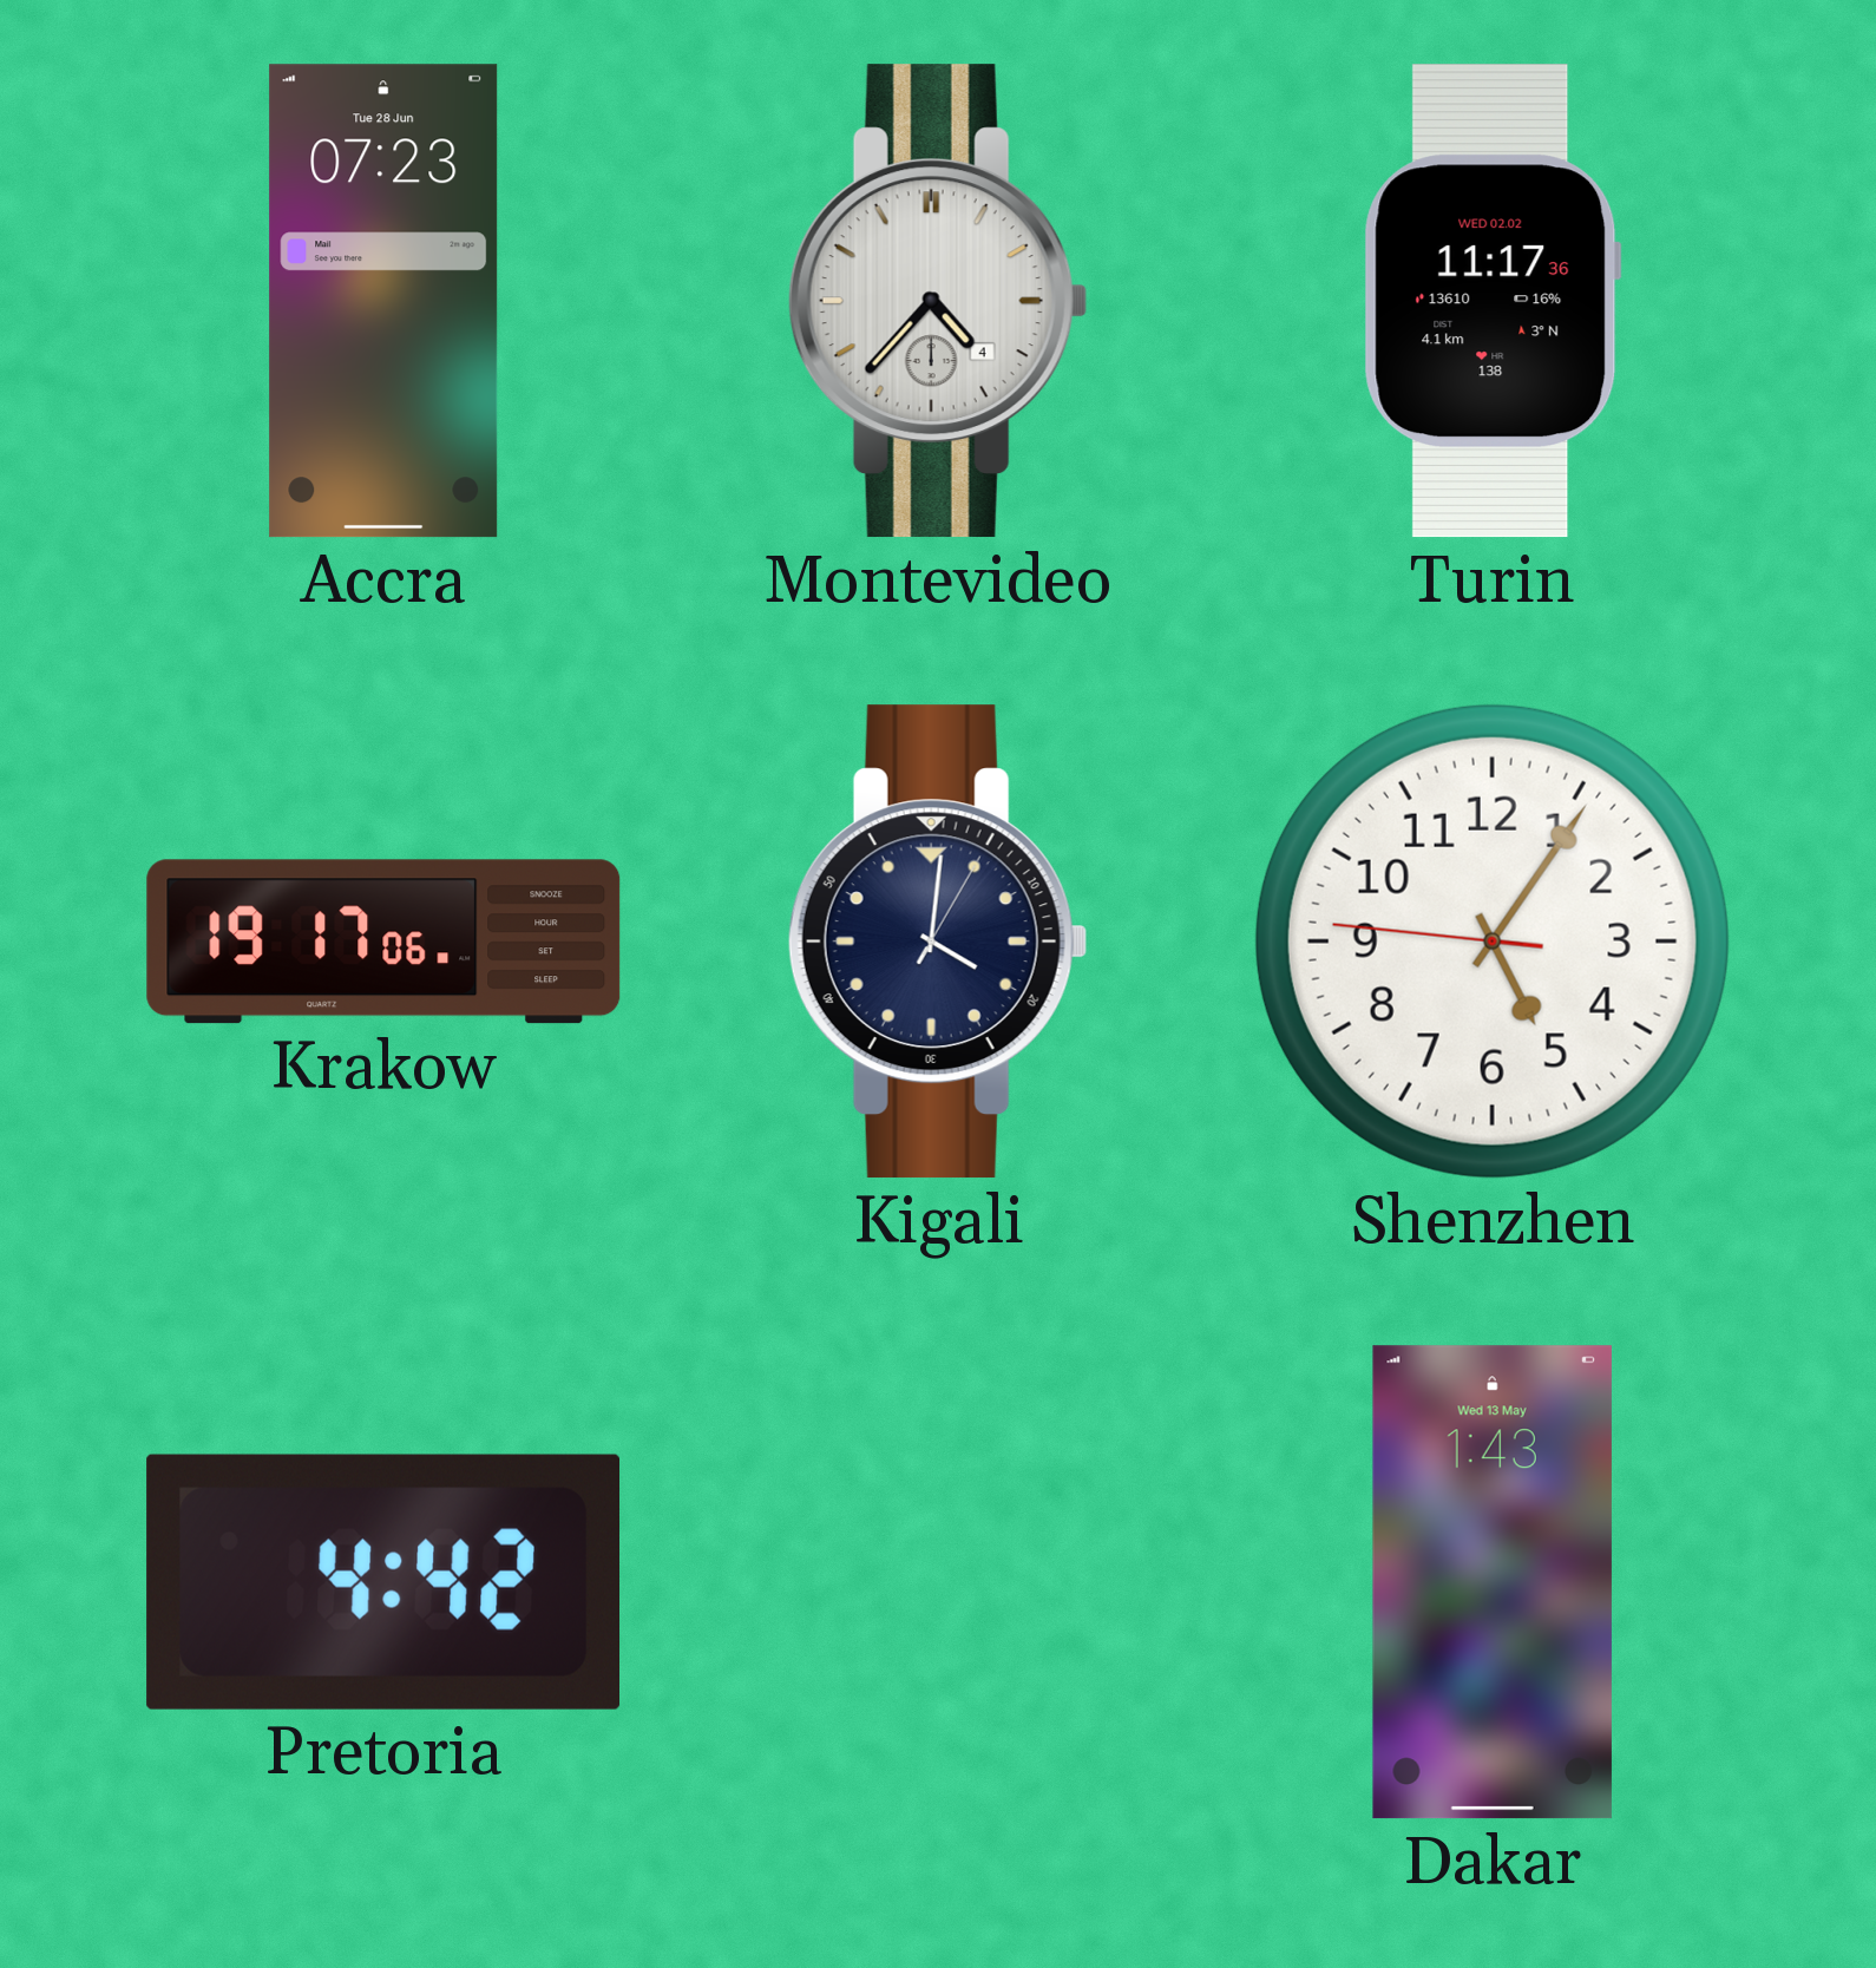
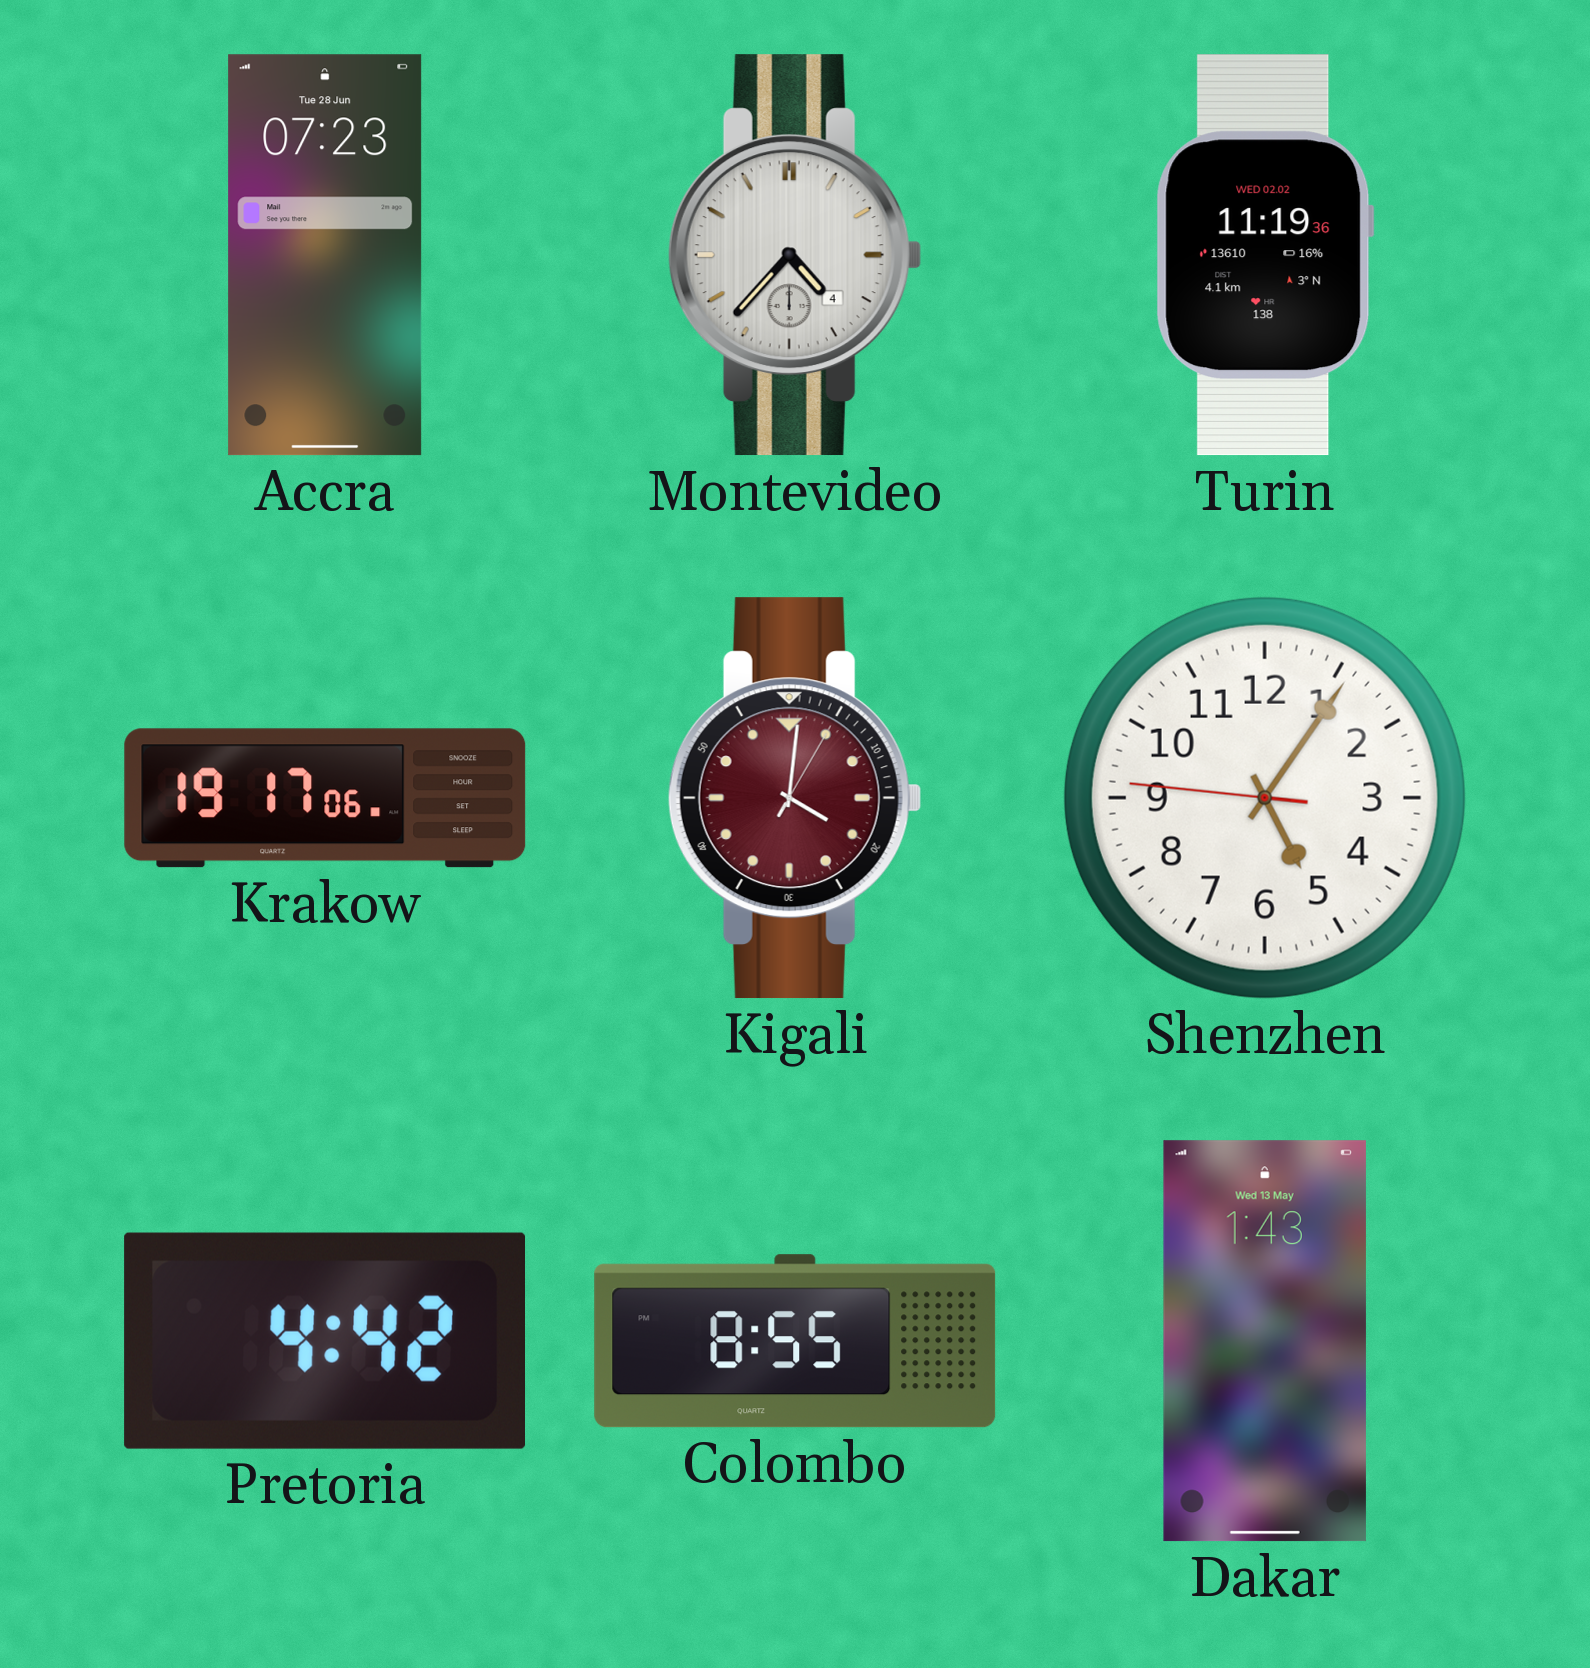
Turin: 11:17 -> 11:19
Kigali dial: navy -> burgundy
Colombo: none -> 8:55
